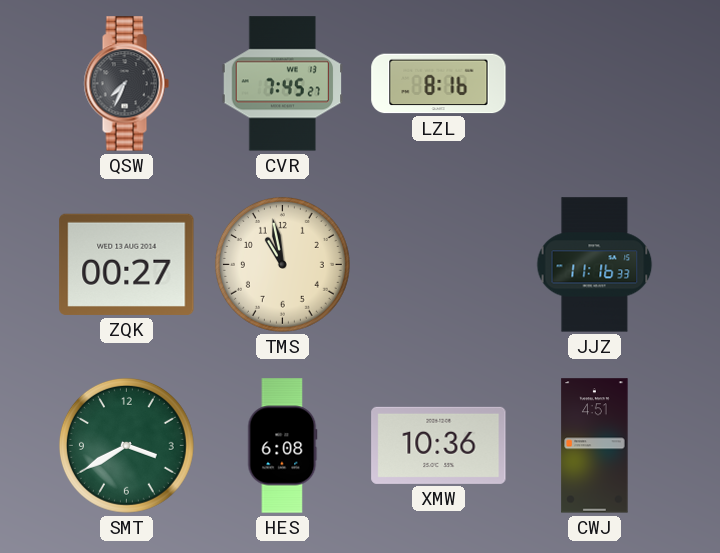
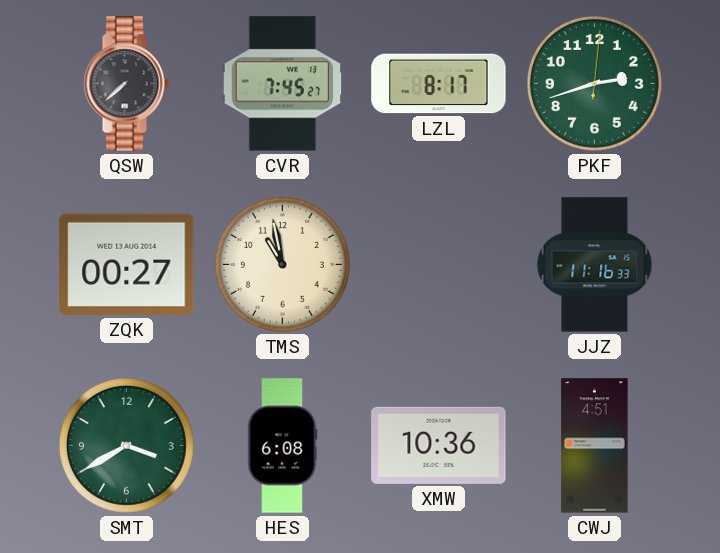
QSW: 7:34 -> 7:38
LZL: 8:16 -> 8:17
PKF: none -> 2:42
